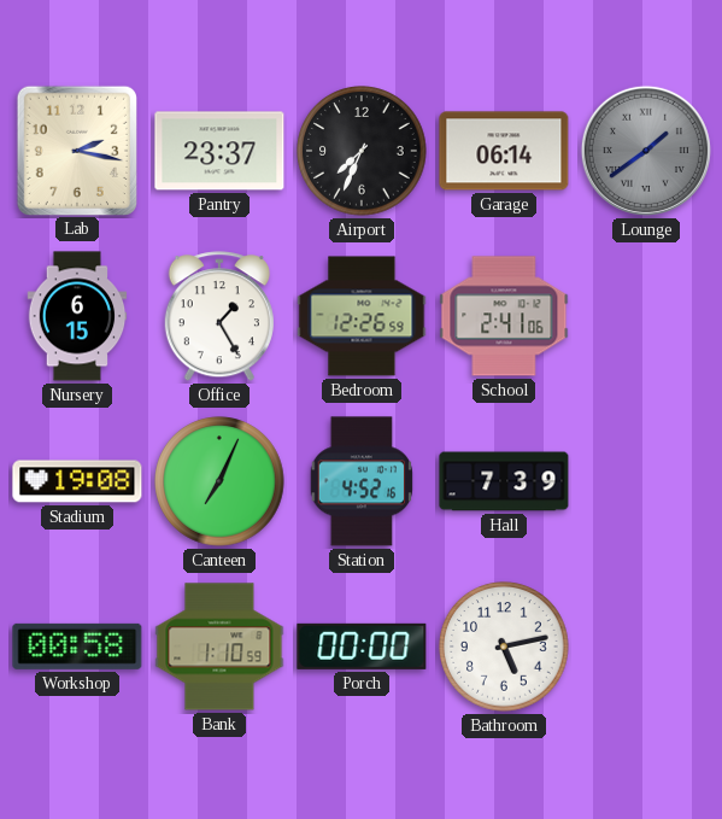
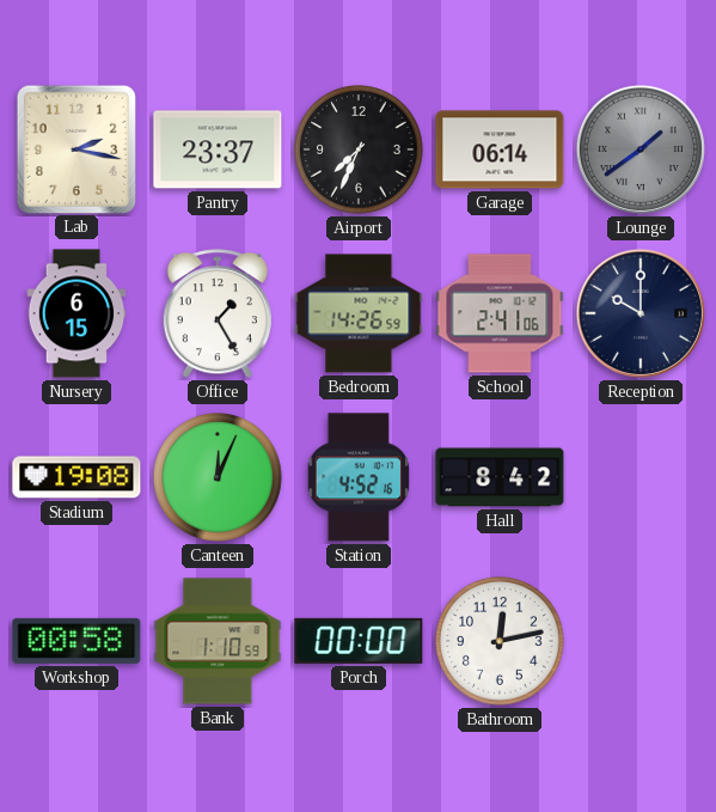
Bedroom: 12:26 -> 14:26
Reception: none -> 10:00
Canteen: 7:04 -> 12:04
Hall: 7:39 -> 8:42
Bathroom: 5:13 -> 12:13
